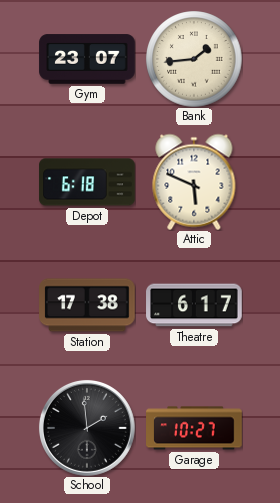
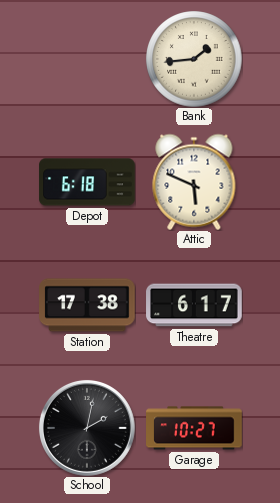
Gym: 23:07 -> none
School: 1:59 -> 2:02
